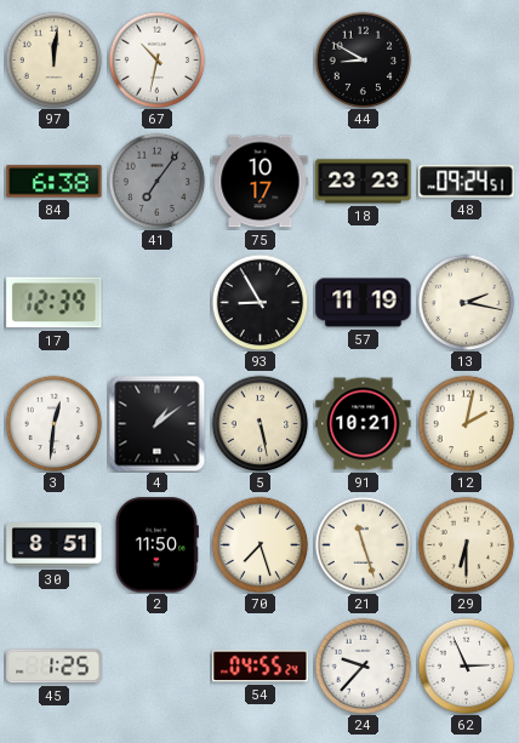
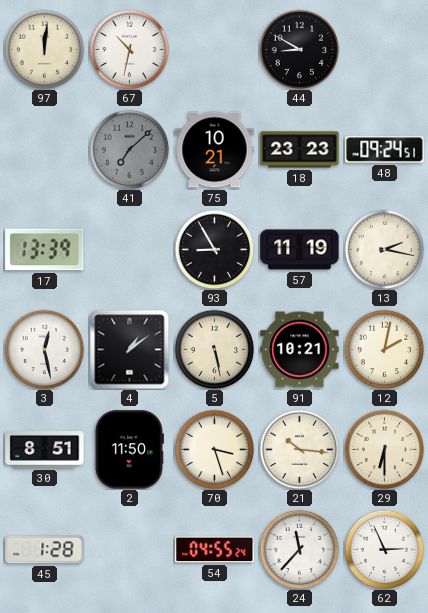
84: 6:38 -> none
41: 7:06 -> 7:08
75: 10:17 -> 10:21
17: 12:39 -> 13:39
3: 12:31 -> 12:28
70: 7:27 -> 3:27
21: 11:27 -> 10:16
45: 1:25 -> 1:28
24: 9:37 -> 11:37
